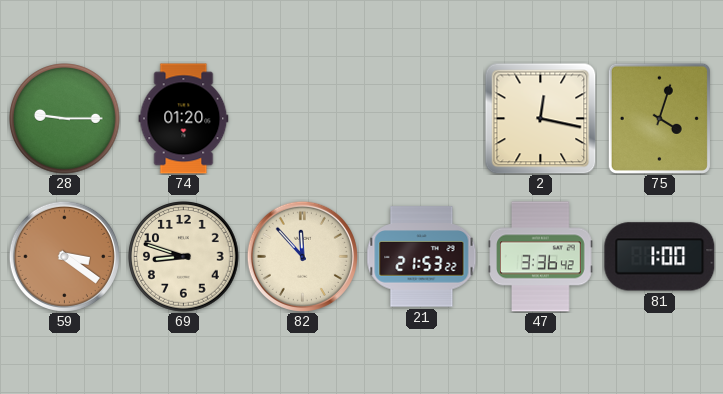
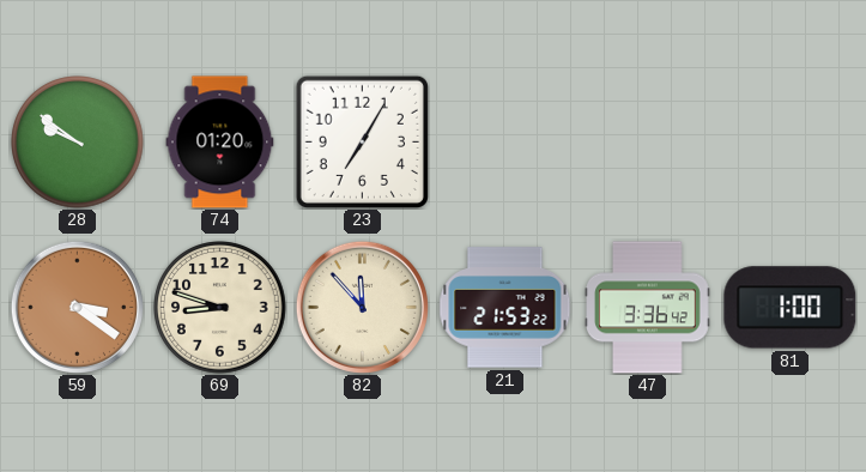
28: 9:15 -> 9:51
23: none -> 7:05
2: 12:17 -> none
75: 4:03 -> none
